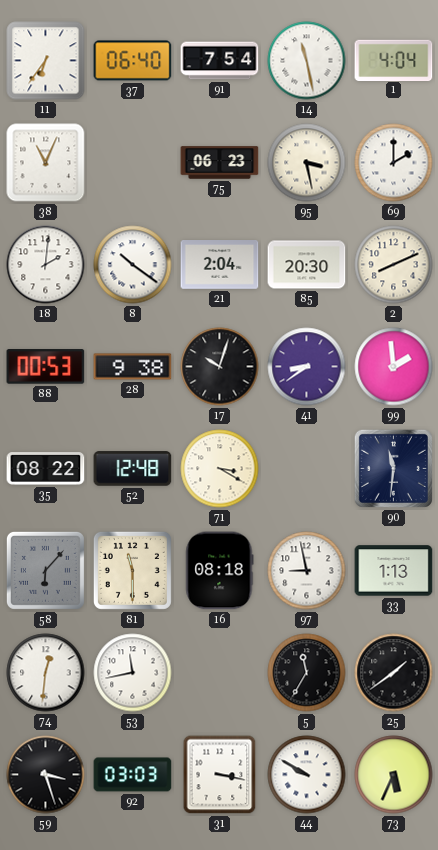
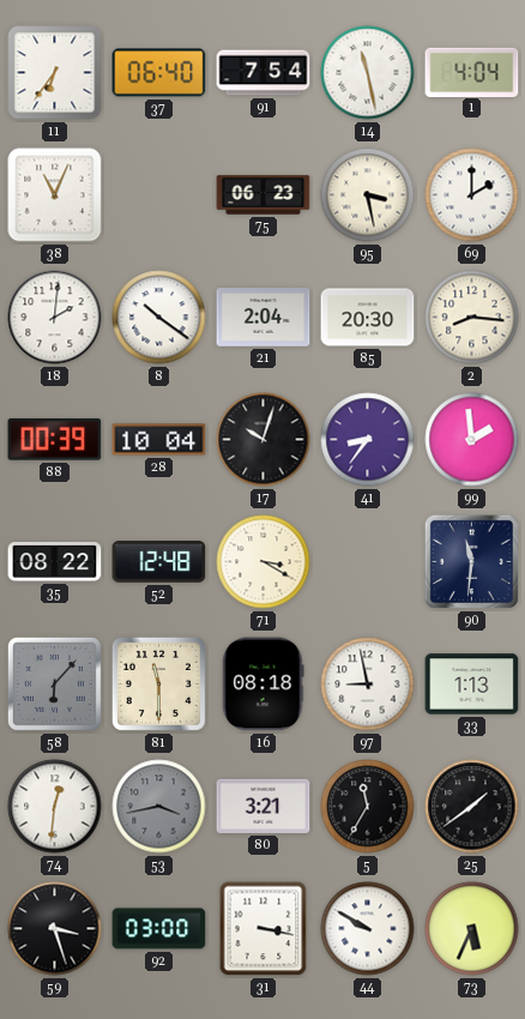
2: 8:11 -> 8:16
88: 00:53 -> 00:39
28: 9:38 -> 10:04
41: 8:39 -> 8:36
53: 11:43 -> 3:43
53 dial: white -> grey
80: none -> 3:21
92: 03:03 -> 03:00
